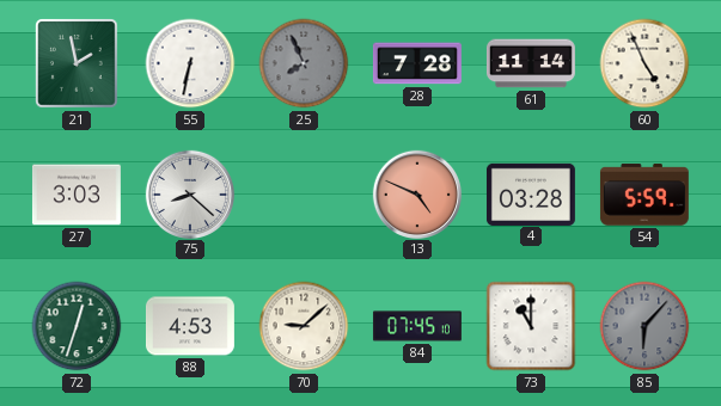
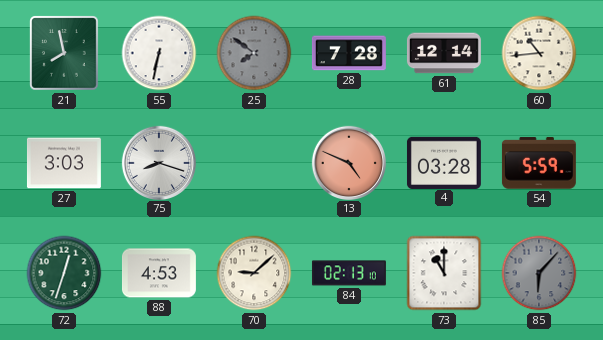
21: 1:58 -> 7:58
25: 7:56 -> 7:51
61: 11:14 -> 12:14
60: 4:56 -> 10:44
75: 8:22 -> 8:18
84: 07:45 -> 02:13
